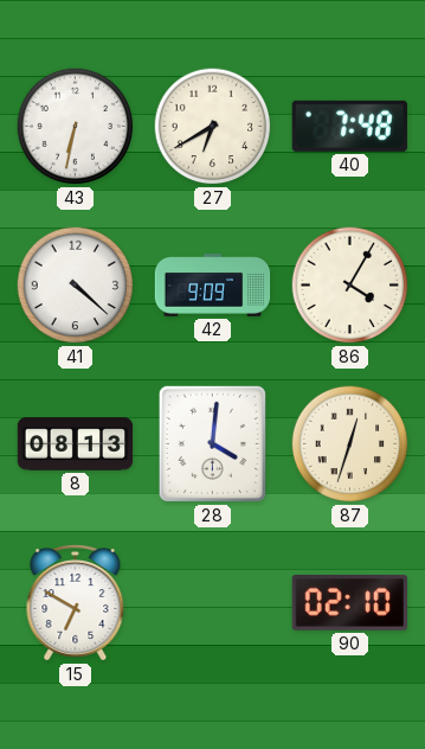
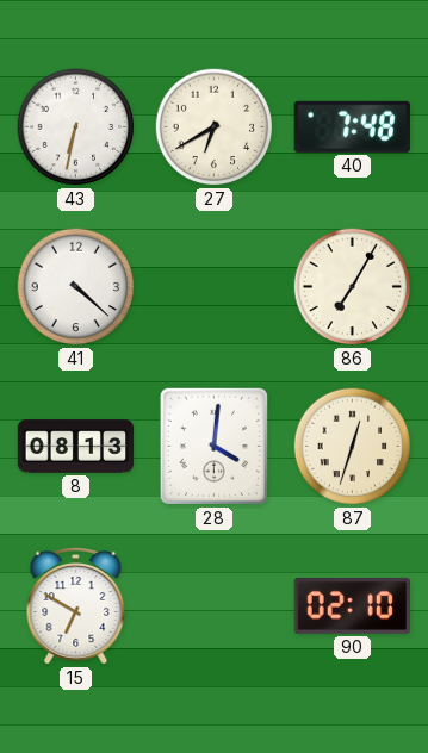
42: 9:09 -> none
86: 4:05 -> 7:05
